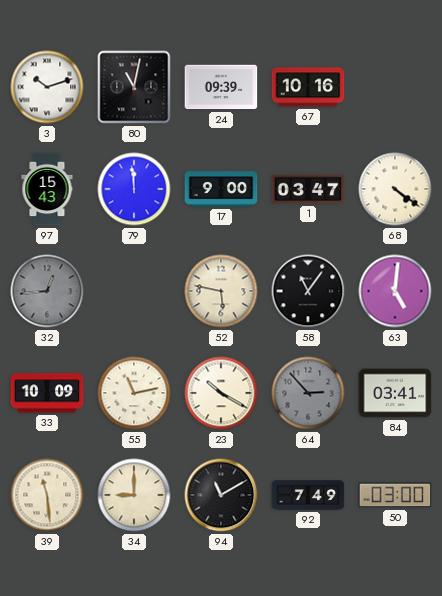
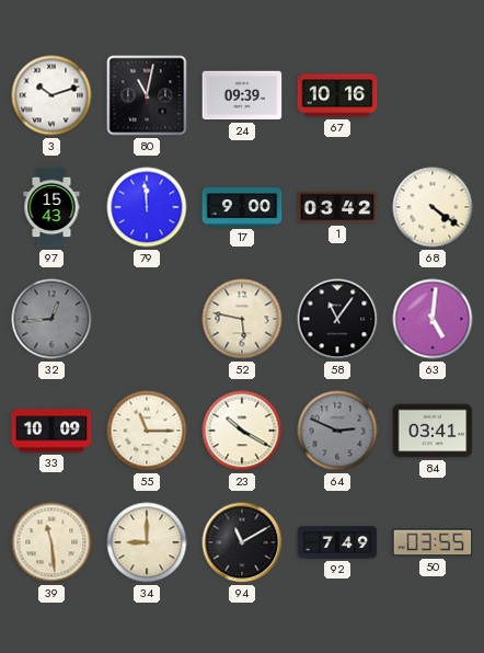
1: 03:47 -> 03:42
55: 11:13 -> 11:15
64: 2:53 -> 2:49
50: 03:00 -> 03:55
